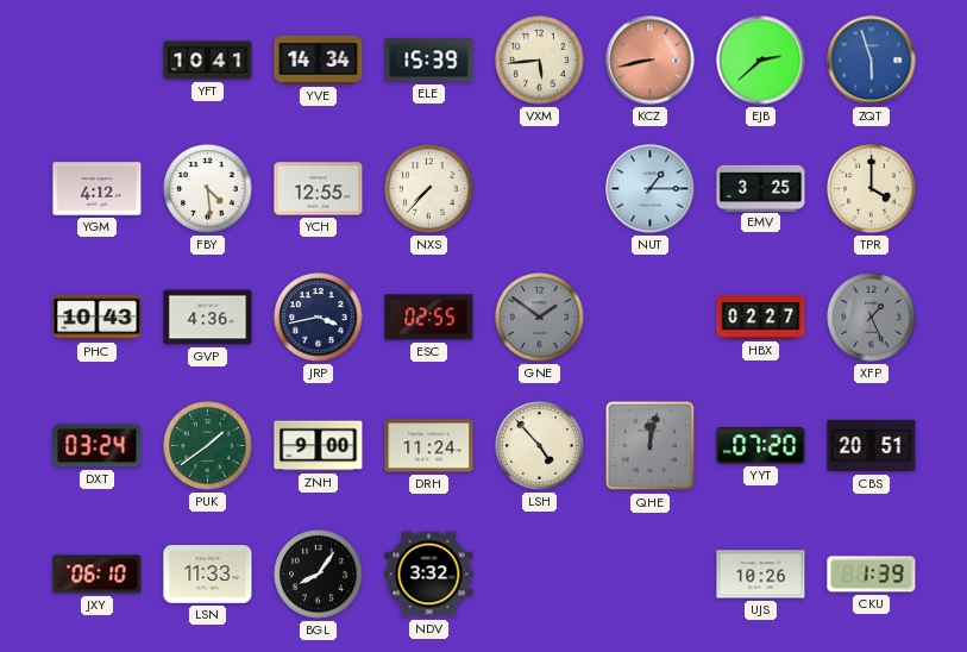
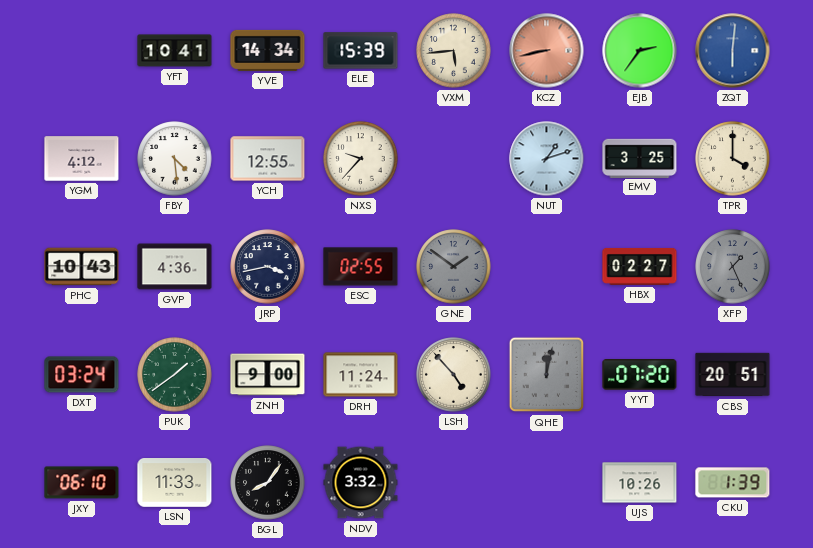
EJB: 2:38 -> 2:36
ZQT: 5:57 -> 6:01
NXS: 7:37 -> 9:37
NUT: 1:15 -> 1:12
